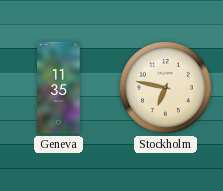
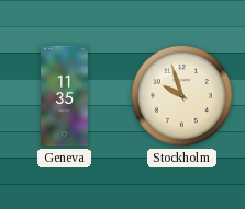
Stockholm: 6:47 -> 9:57
